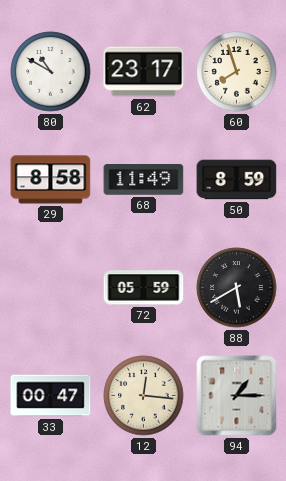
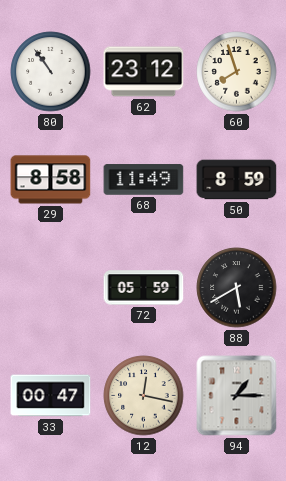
80: 10:50 -> 10:54
62: 23:17 -> 23:12
12: 12:16 -> 12:17
